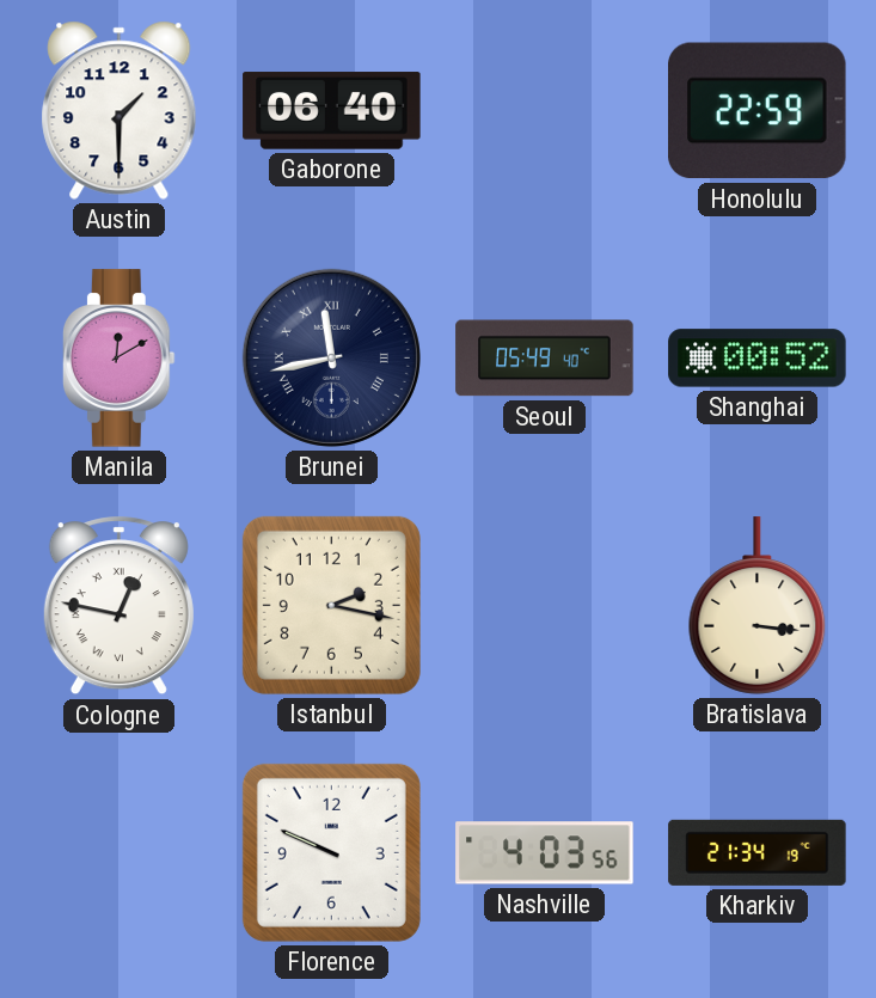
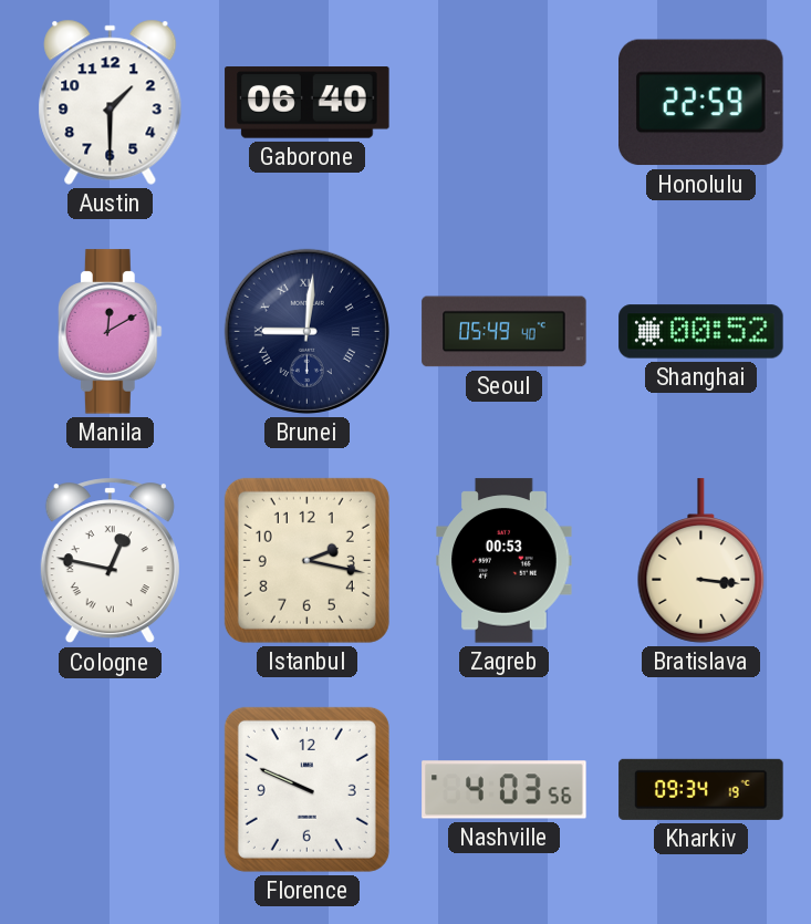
Brunei: 11:43 -> 9:01
Zagreb: none -> 00:53
Kharkiv: 21:34 -> 09:34
